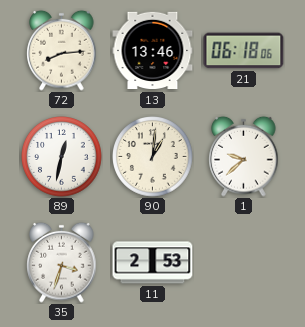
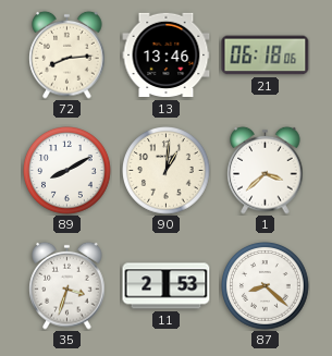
89: 12:32 -> 8:10
1: 9:38 -> 3:38
87: none -> 8:22
